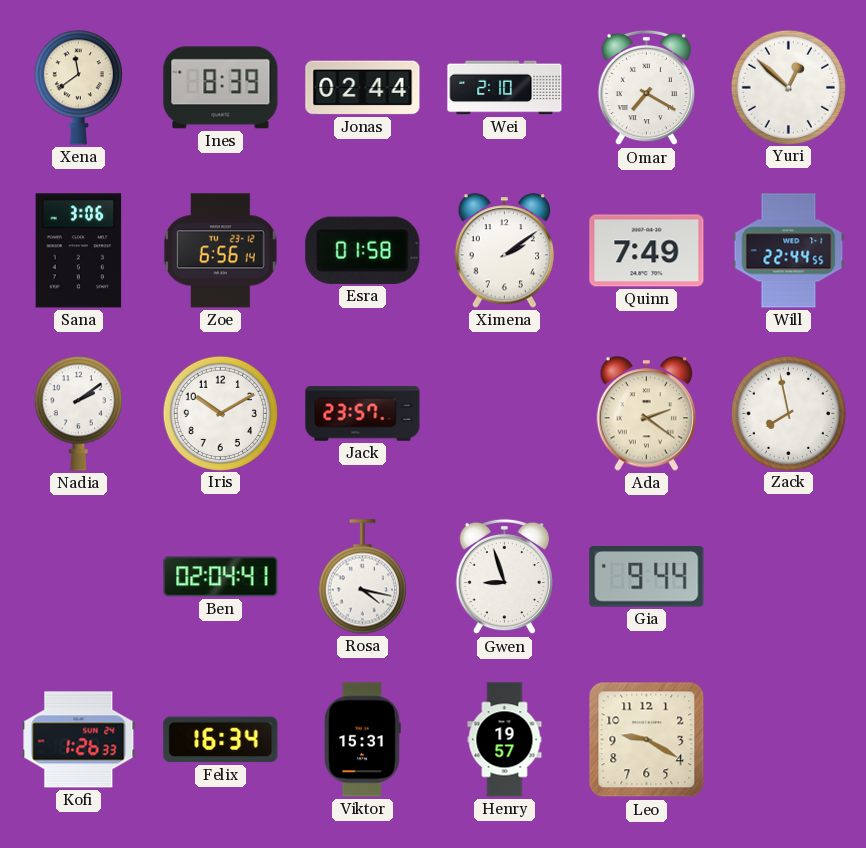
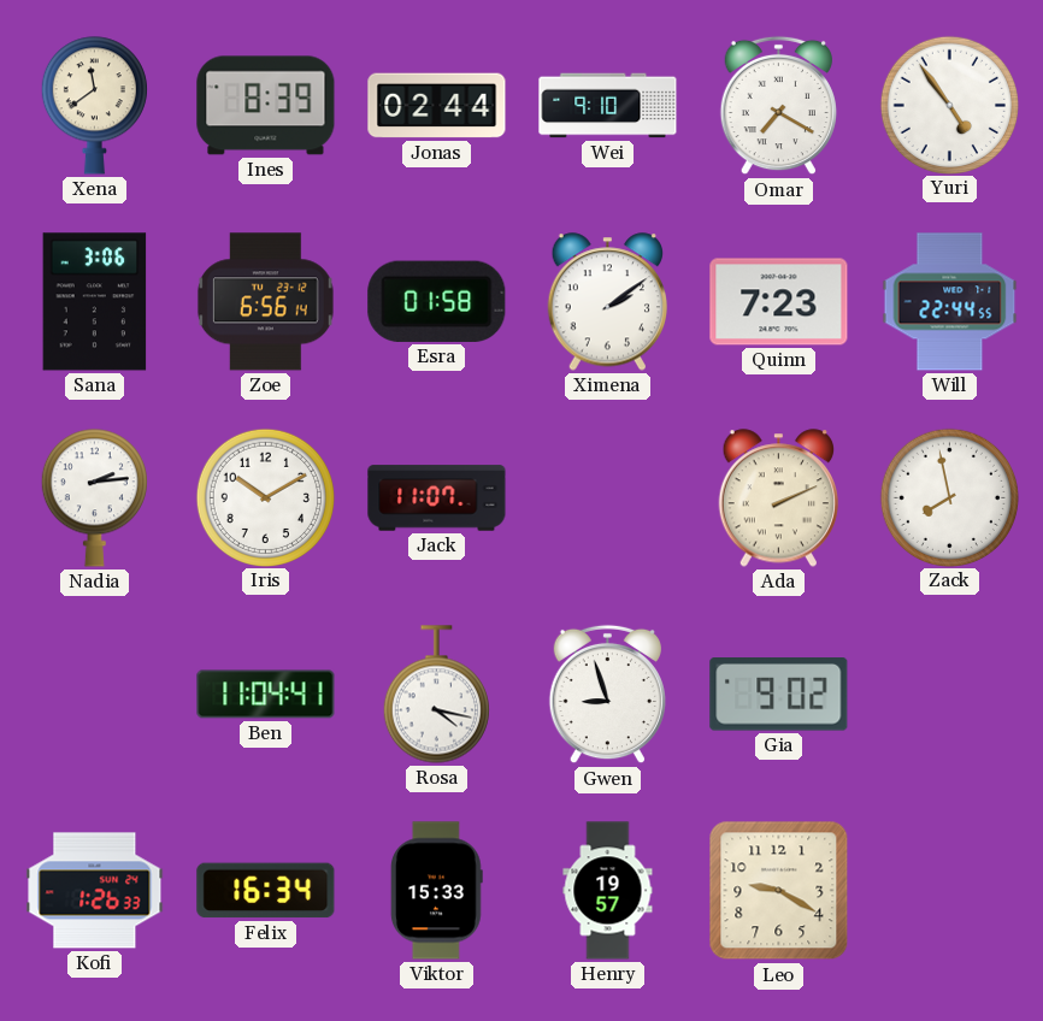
Wei: 2:10 -> 9:10
Yuri: 12:52 -> 4:54
Quinn: 7:49 -> 7:23
Nadia: 2:09 -> 2:14
Jack: 23:57 -> 11:07
Ada: 2:21 -> 2:11
Ben: 02:04 -> 11:04
Gia: 9:44 -> 9:02
Viktor: 15:31 -> 15:33
